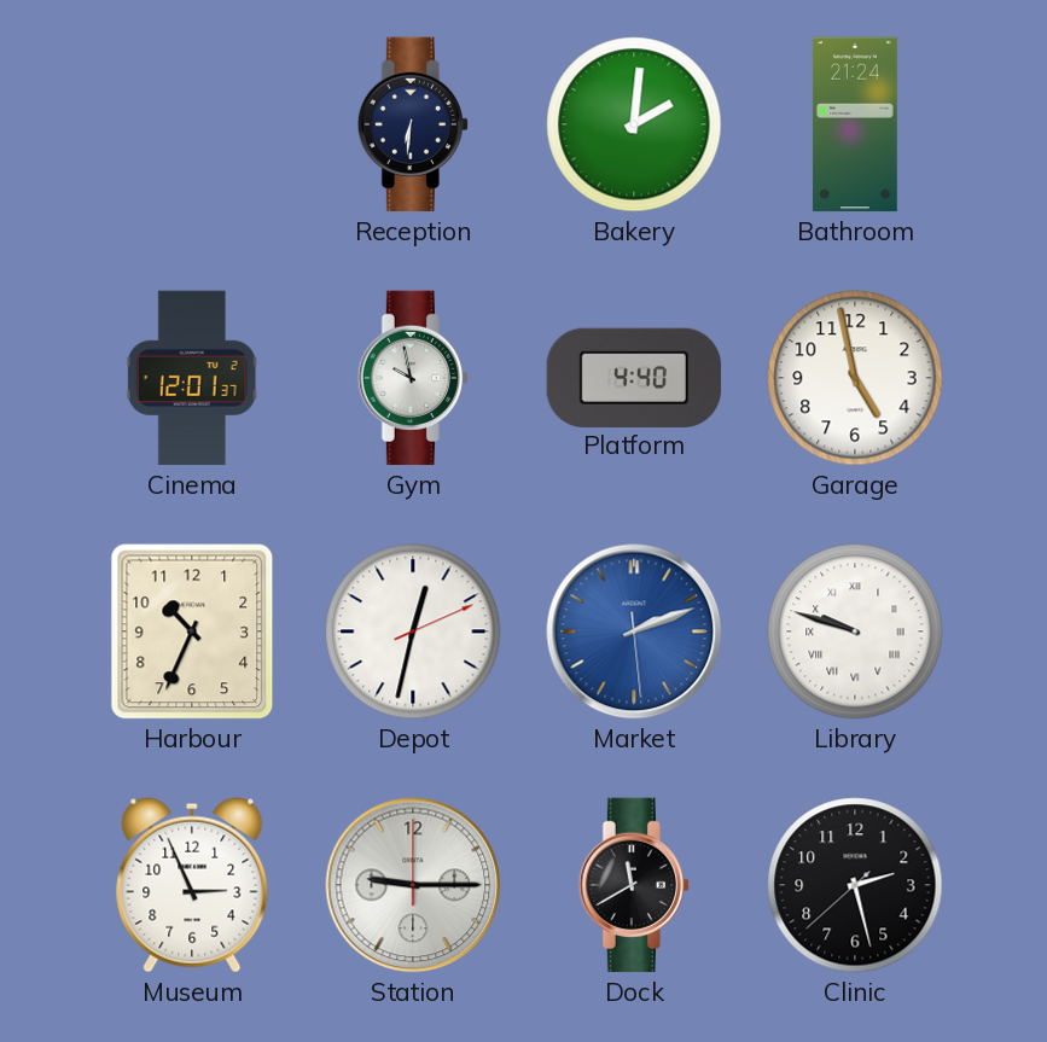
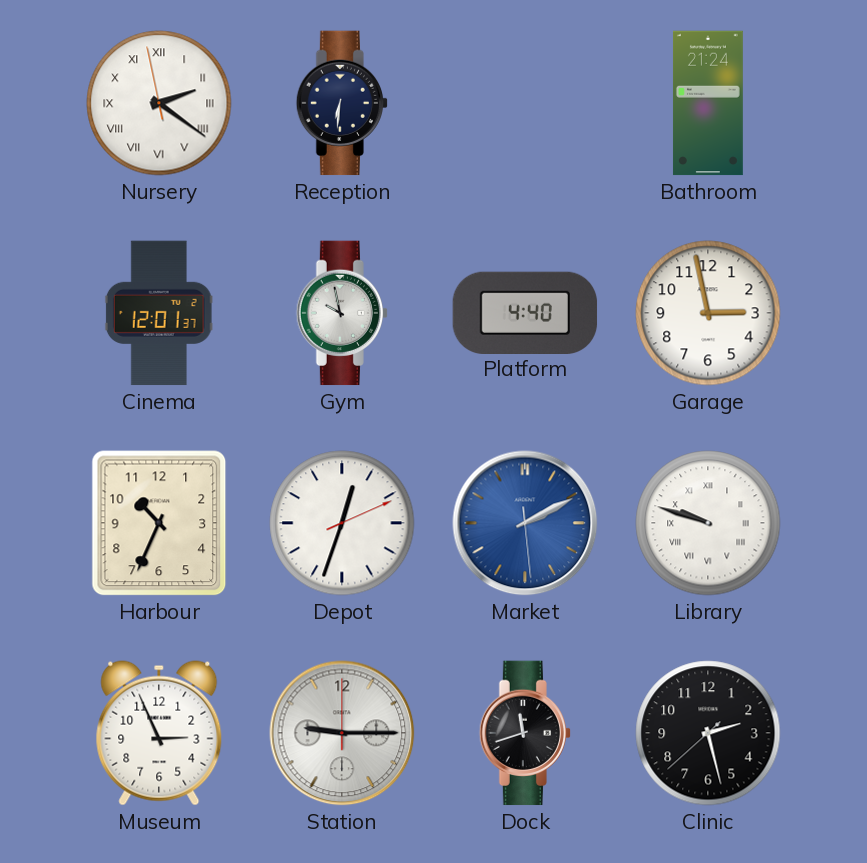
Nursery: none -> 2:20
Bakery: 2:01 -> none
Garage: 4:58 -> 2:58
Depot: 12:32 -> 12:33
Market: 2:11 -> 2:10
Dock: 11:40 -> 11:42
